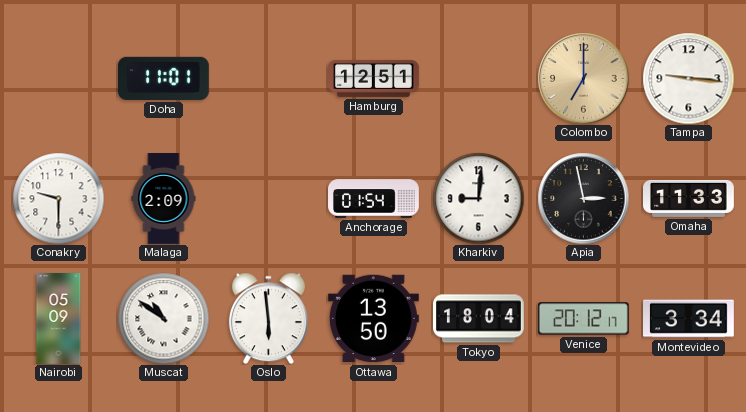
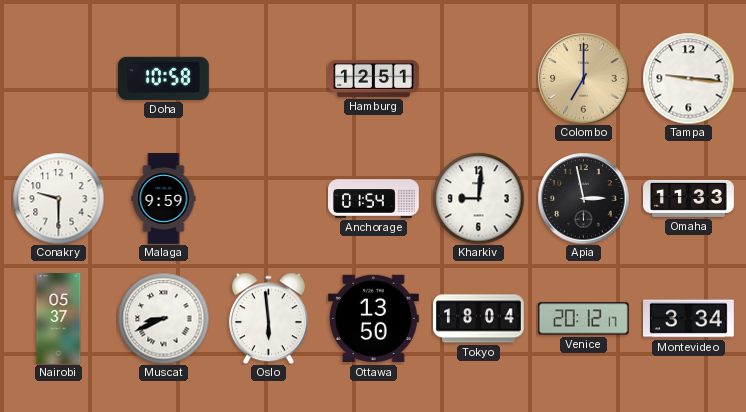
Doha: 11:01 -> 10:58
Malaga: 2:09 -> 9:59
Nairobi: 05:09 -> 05:37
Muscat: 10:51 -> 8:41
